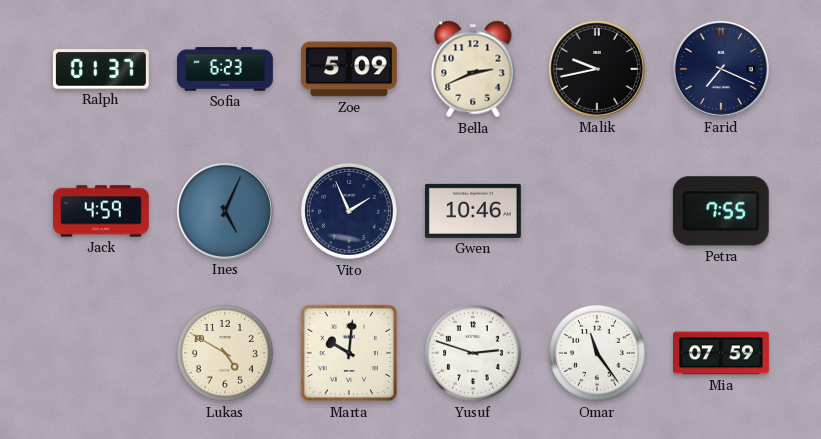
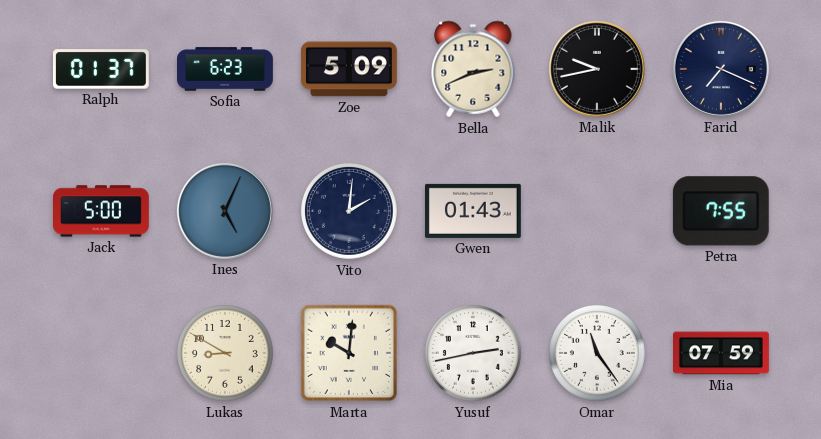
Jack: 4:59 -> 5:00
Vito: 1:56 -> 2:01
Gwen: 10:46 -> 01:43
Lukas: 4:50 -> 8:50
Yusuf: 2:48 -> 2:43
